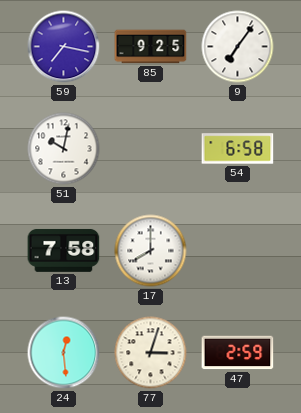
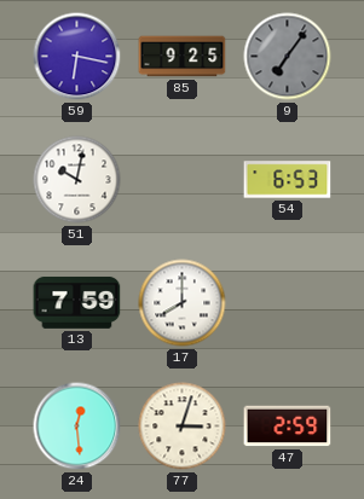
59: 7:17 -> 6:17
9 dial: white -> grey
54: 6:58 -> 6:53
13: 7:58 -> 7:59
